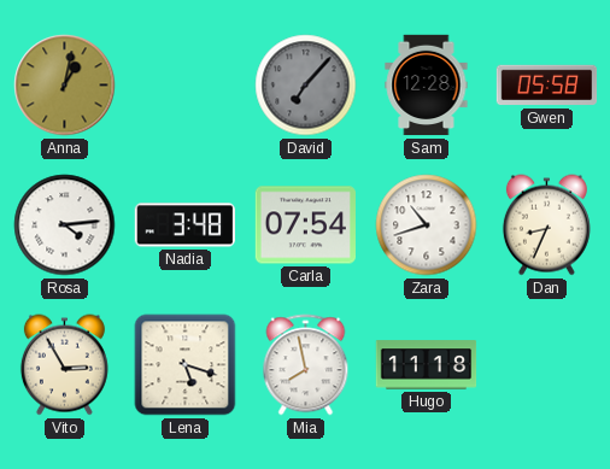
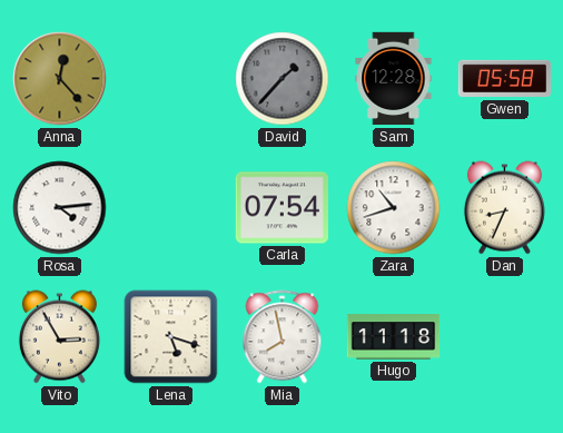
Anna: 1:02 -> 12:23
David: 7:07 -> 1:37
Nadia: 3:48 -> none
